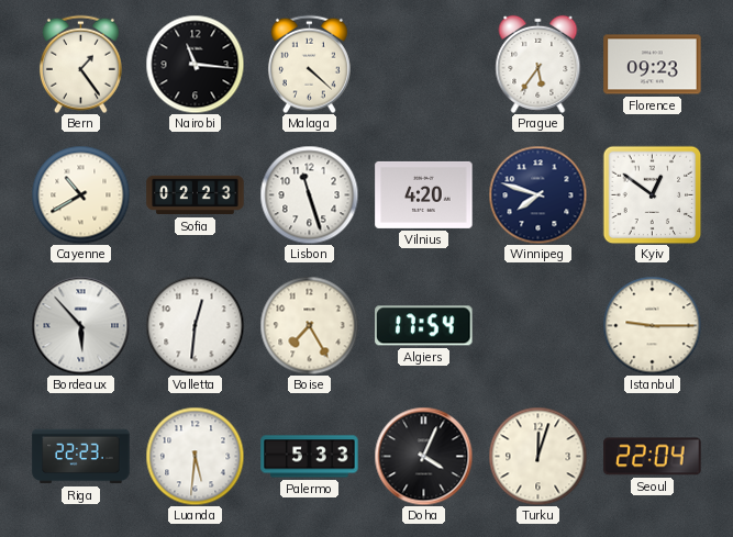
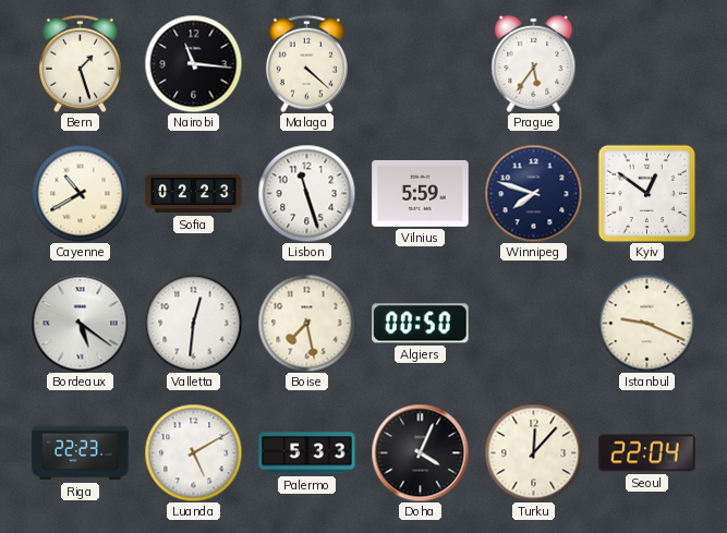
Bern: 1:24 -> 1:27
Florence: 09:23 -> none
Vilnius: 4:20 -> 5:59
Bordeaux: 5:53 -> 5:21
Boise: 7:25 -> 7:28
Algiers: 17:54 -> 00:50
Istanbul: 9:15 -> 9:19
Luanda: 5:31 -> 5:10
Turku: 12:03 -> 12:07
